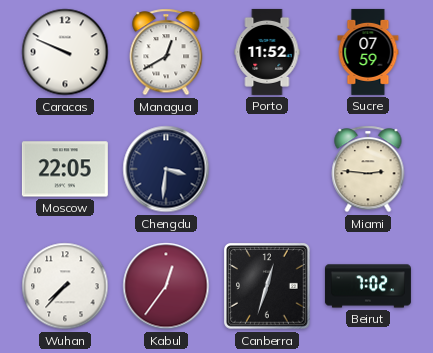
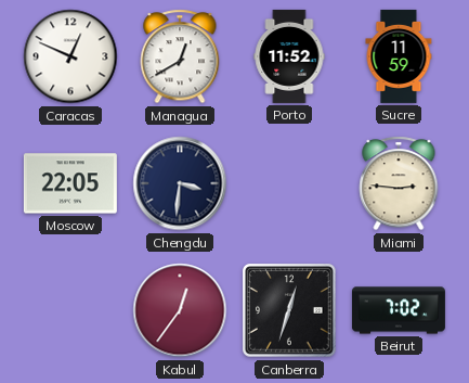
Caracas: 9:49 -> 12:49
Sucre: 07:59 -> 11:59
Wuhan: 7:37 -> none
